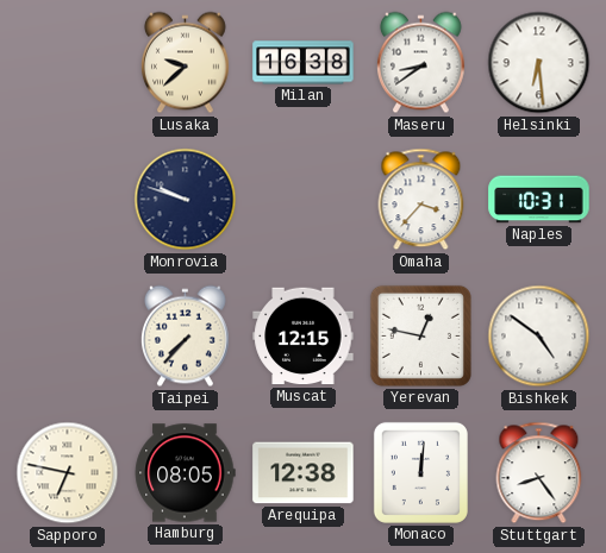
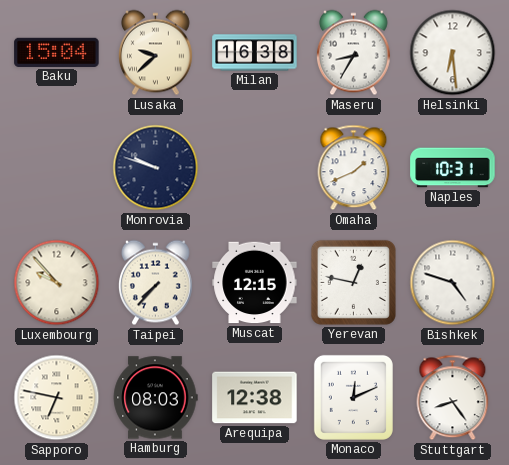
Baku: none -> 15:04
Maseru: 8:39 -> 8:35
Omaha: 3:37 -> 1:41
Luxembourg: none -> 9:53
Bishkek: 4:51 -> 4:48
Hamburg: 08:05 -> 08:03
Monaco: 12:01 -> 12:11
